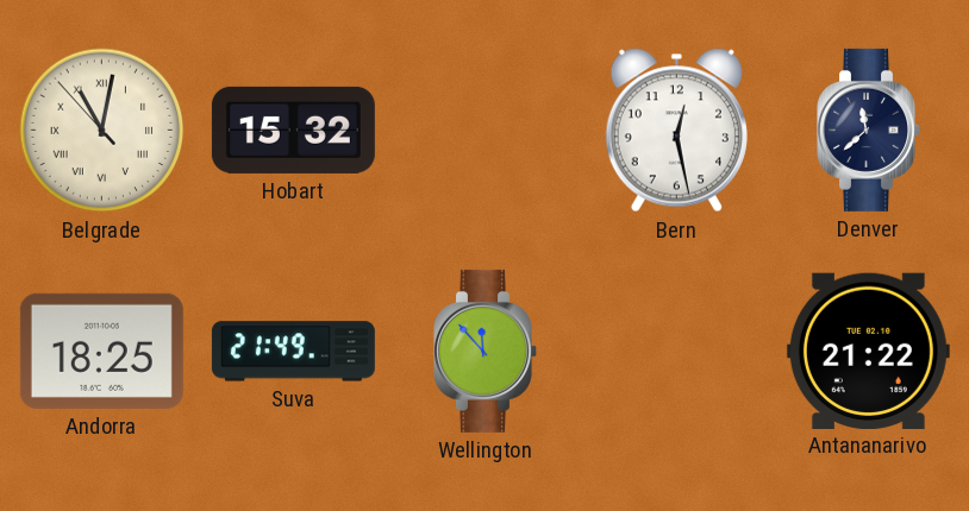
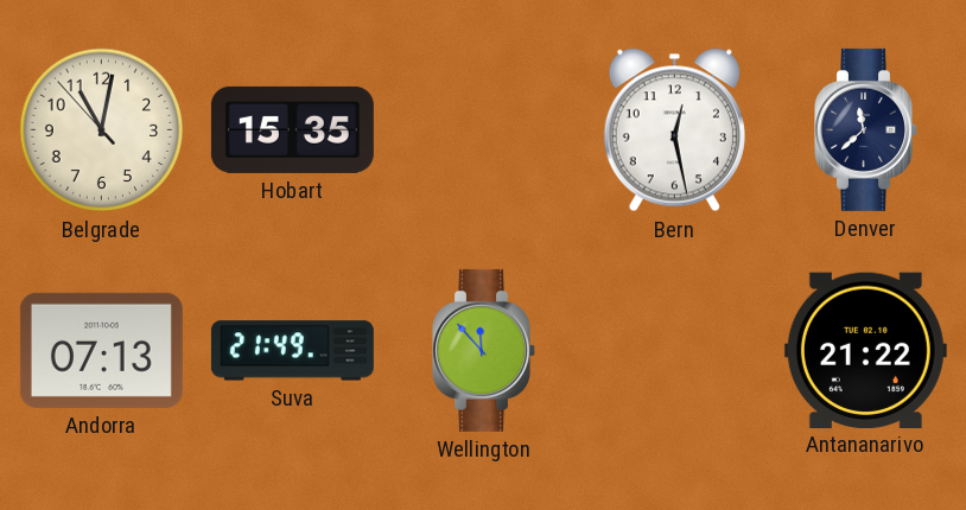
Belgrade numerals: Roman -> Arabic
Hobart: 15:32 -> 15:35
Andorra: 18:25 -> 07:13
